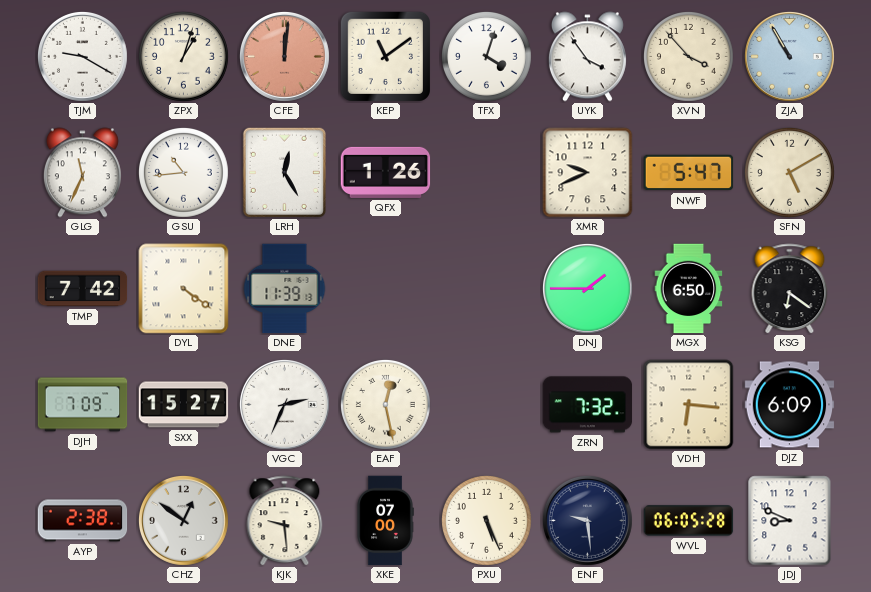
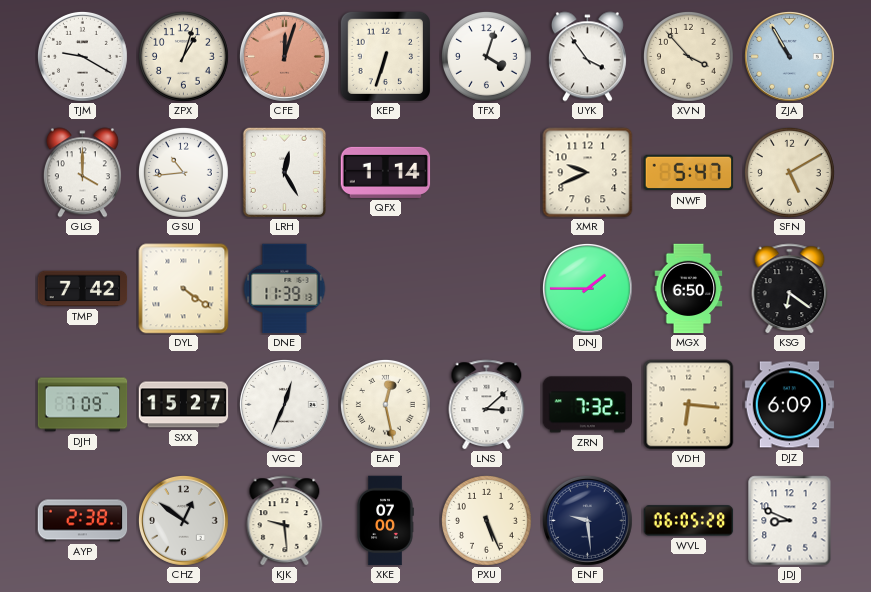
CFE: 12:01 -> 12:03
KEP: 11:09 -> 6:33
GLG: 11:34 -> 4:00
QFX: 1:26 -> 1:14
VGC: 2:34 -> 12:34
LNS: none -> 3:08
